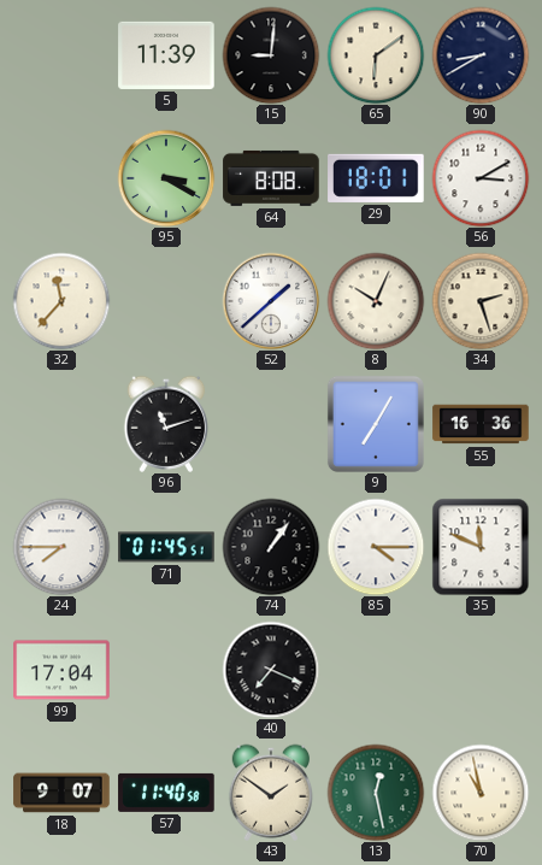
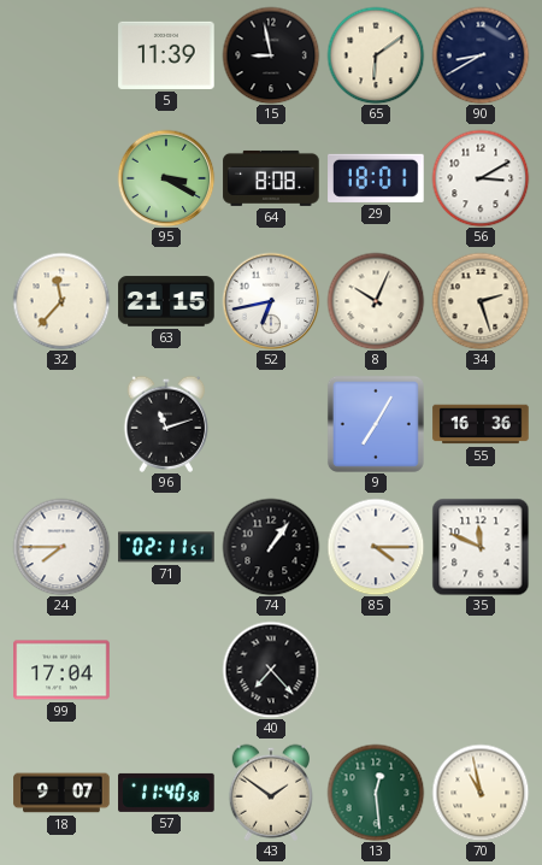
15: 9:01 -> 8:58
63: none -> 21:15
52: 1:38 -> 6:43
71: 01:45 -> 02:11
40: 7:19 -> 7:23
13: 12:28 -> 12:29
